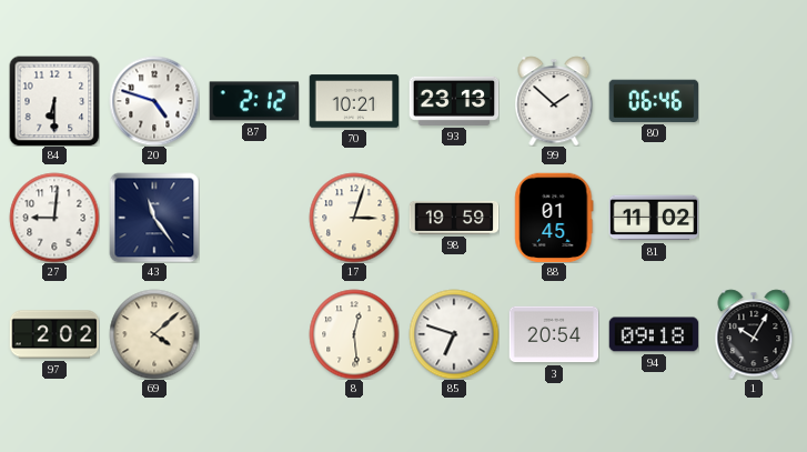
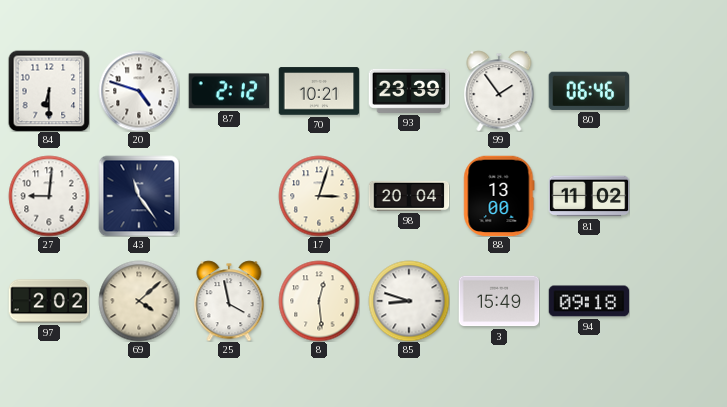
93: 23:13 -> 23:39
99: 1:52 -> 1:54
98: 19:59 -> 20:04
88: 01:45 -> 13:00
25: none -> 3:58
85: 6:48 -> 8:48
3: 20:54 -> 15:49
1: 10:05 -> none
